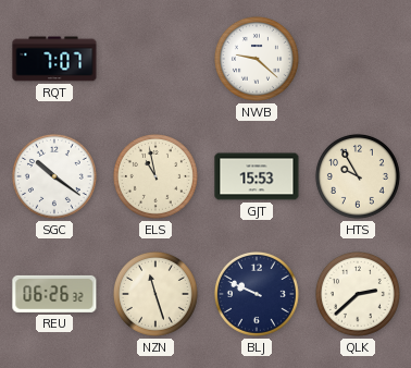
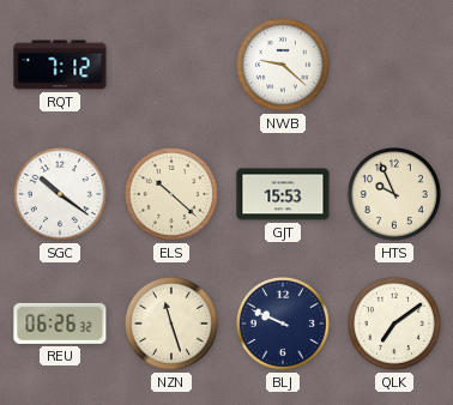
RQT: 7:07 -> 7:12
ELS: 10:58 -> 10:22
HTS: 9:55 -> 9:56
QLK: 2:38 -> 7:09
